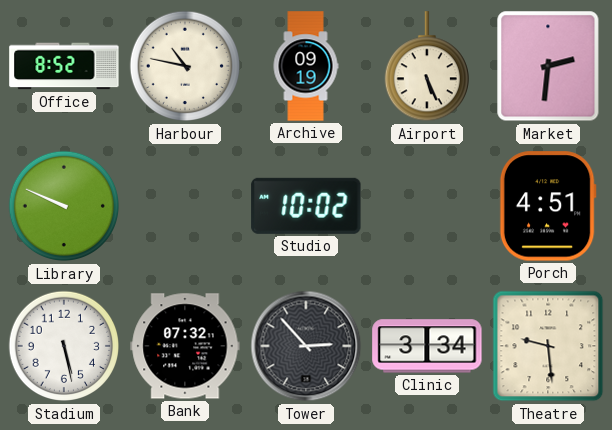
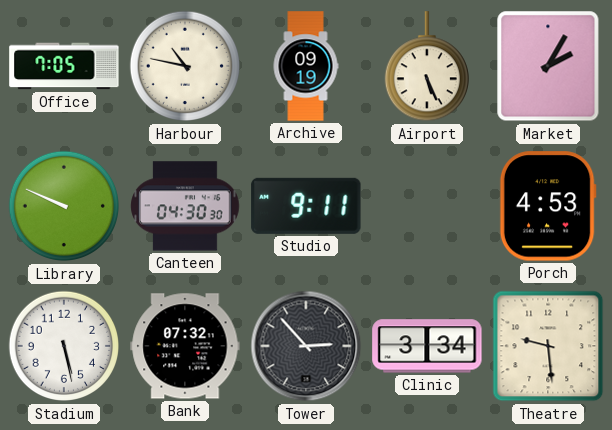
Office: 8:52 -> 7:05
Market: 2:31 -> 2:05
Canteen: none -> 04:30
Studio: 10:02 -> 9:11
Porch: 4:51 -> 4:53
